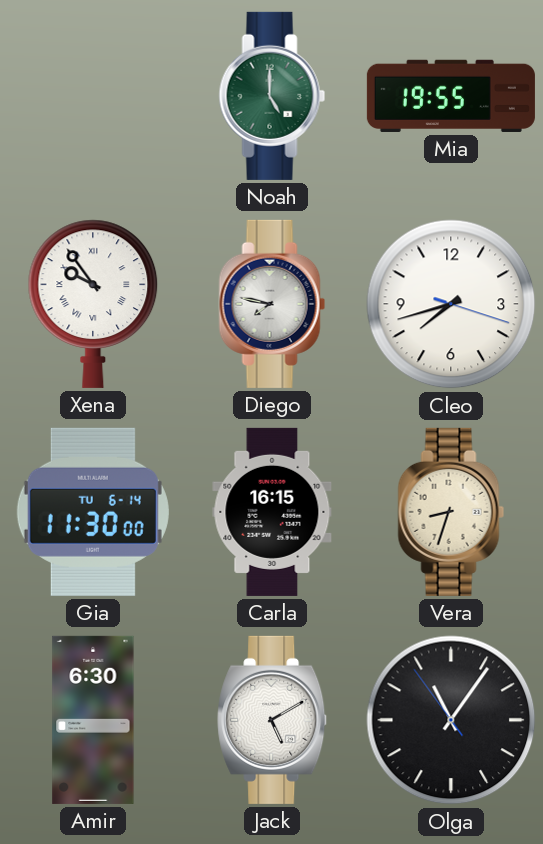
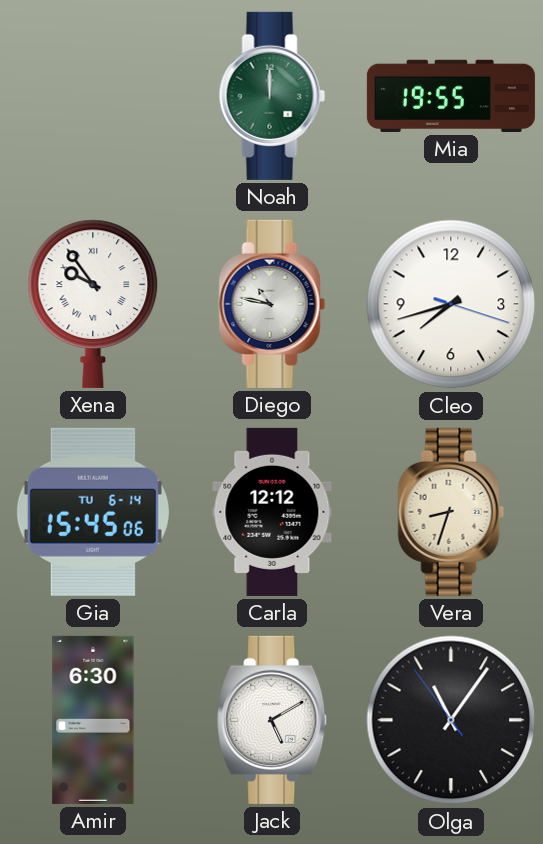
Noah: 5:00 -> 12:00
Diego: 7:47 -> 10:47
Gia: 11:30 -> 15:45
Carla: 16:15 -> 12:12
